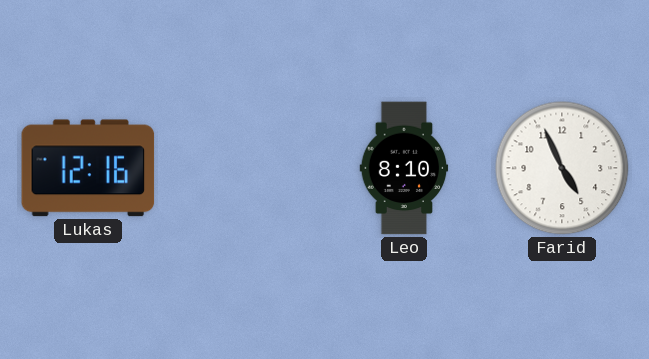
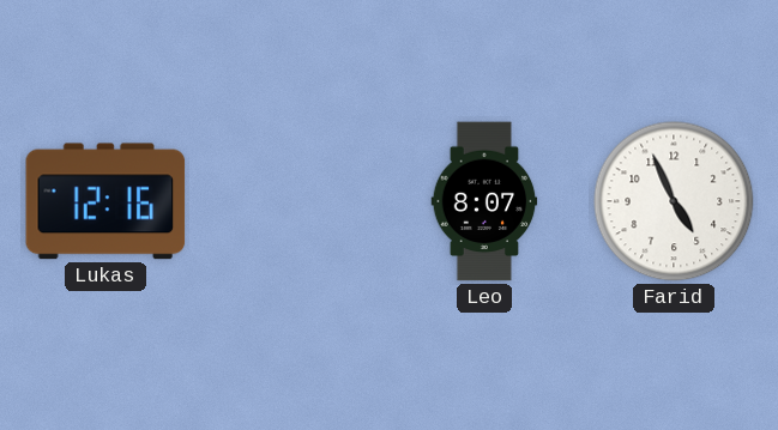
Leo: 8:10 -> 8:07
